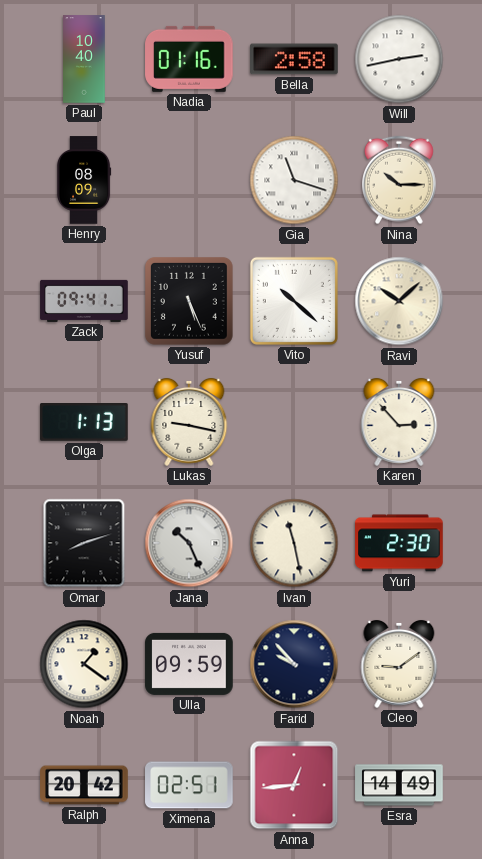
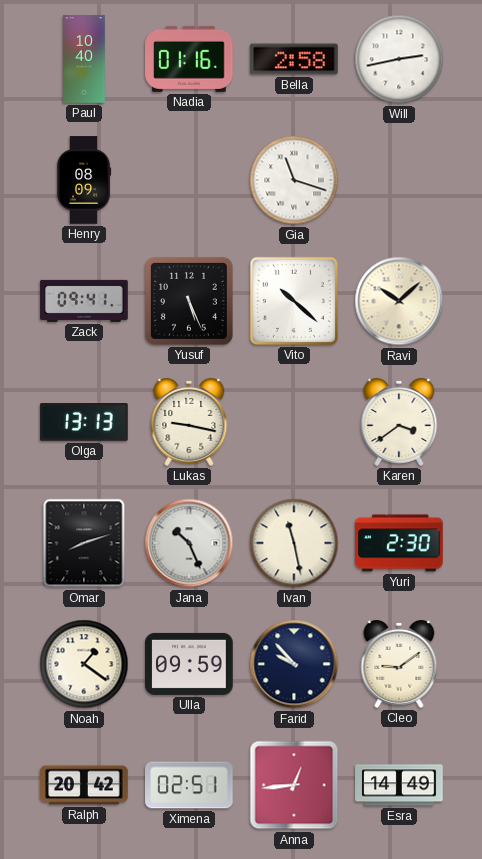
Nina: 10:15 -> none
Olga: 1:13 -> 13:13
Karen: 2:53 -> 3:39
